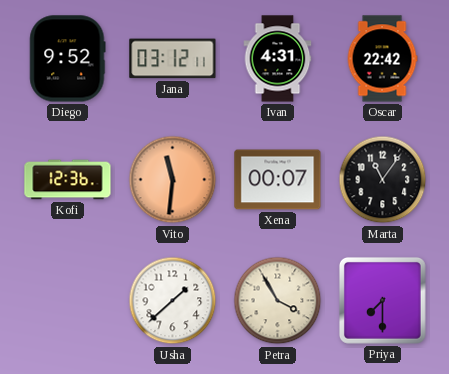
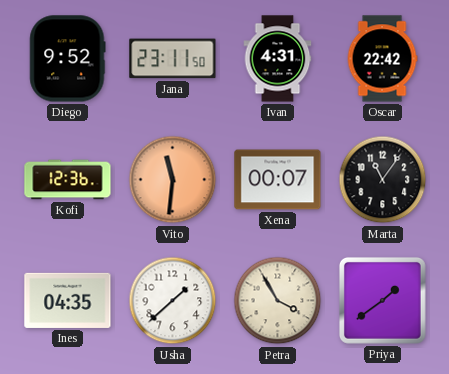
Jana: 03:12 -> 23:11
Ines: none -> 04:35
Priya: 7:30 -> 1:39
